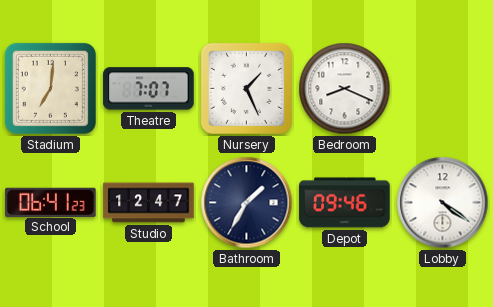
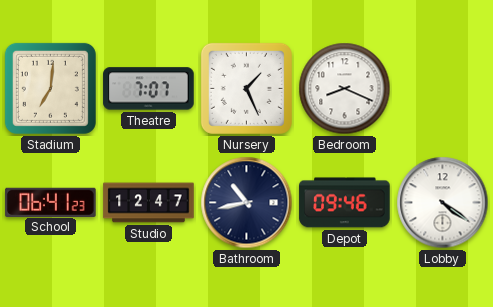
Bathroom: 1:35 -> 10:43
